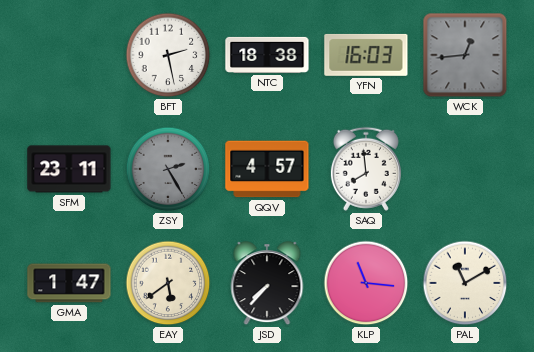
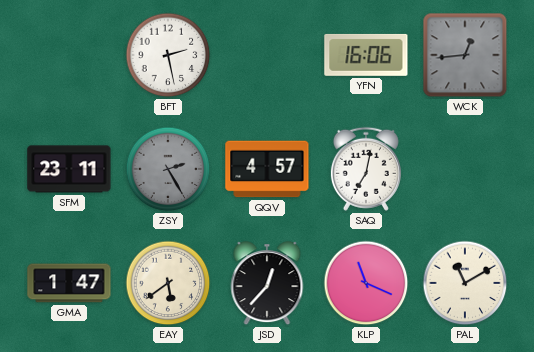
NTC: 18:38 -> none
YFN: 16:03 -> 16:06
SAQ: 7:59 -> 7:02
JSD: 7:37 -> 12:37
KLP: 11:16 -> 11:19
